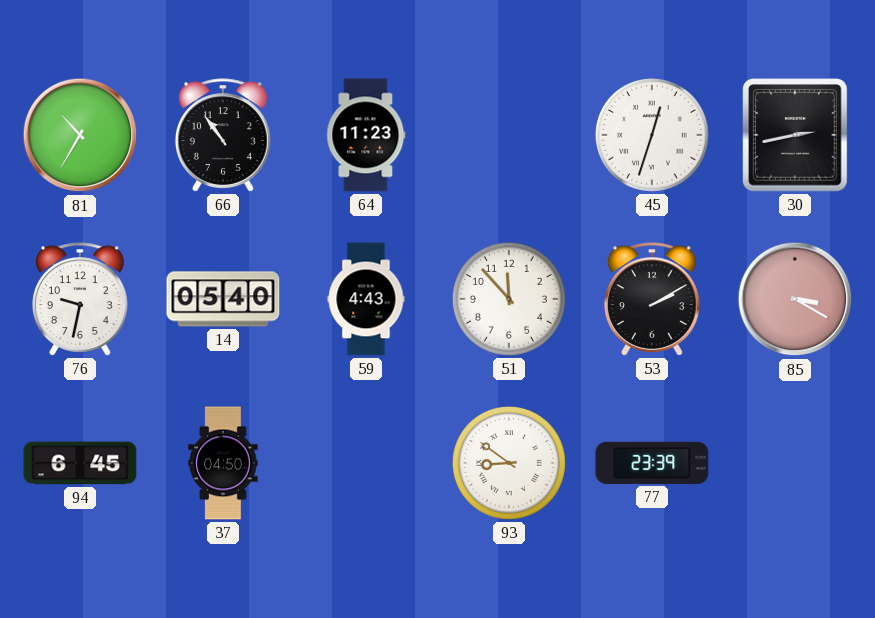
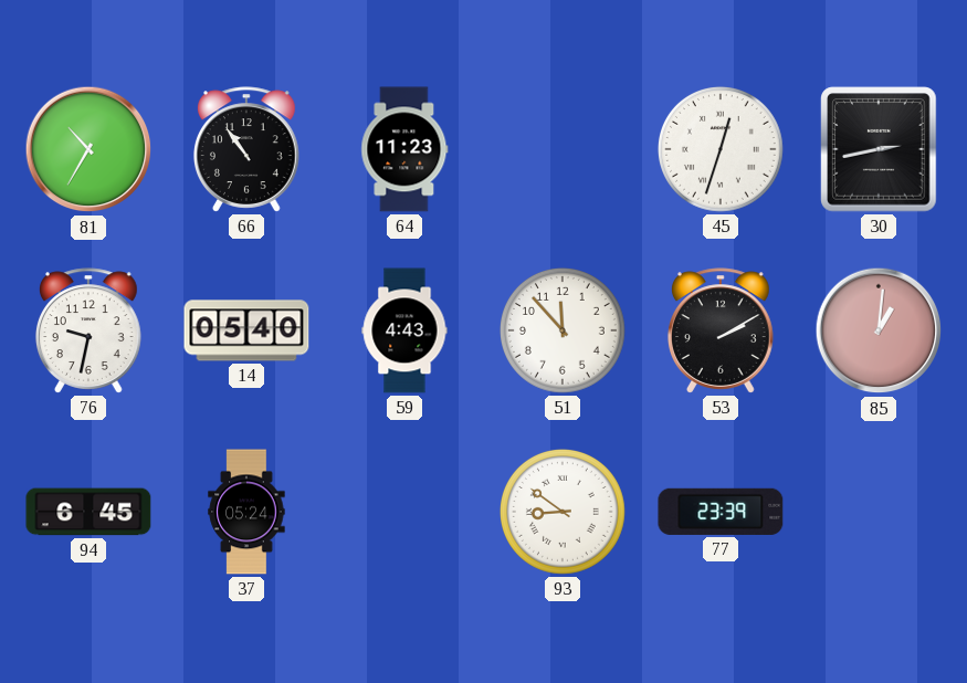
85: 3:20 -> 1:01
37: 04:50 -> 05:24
